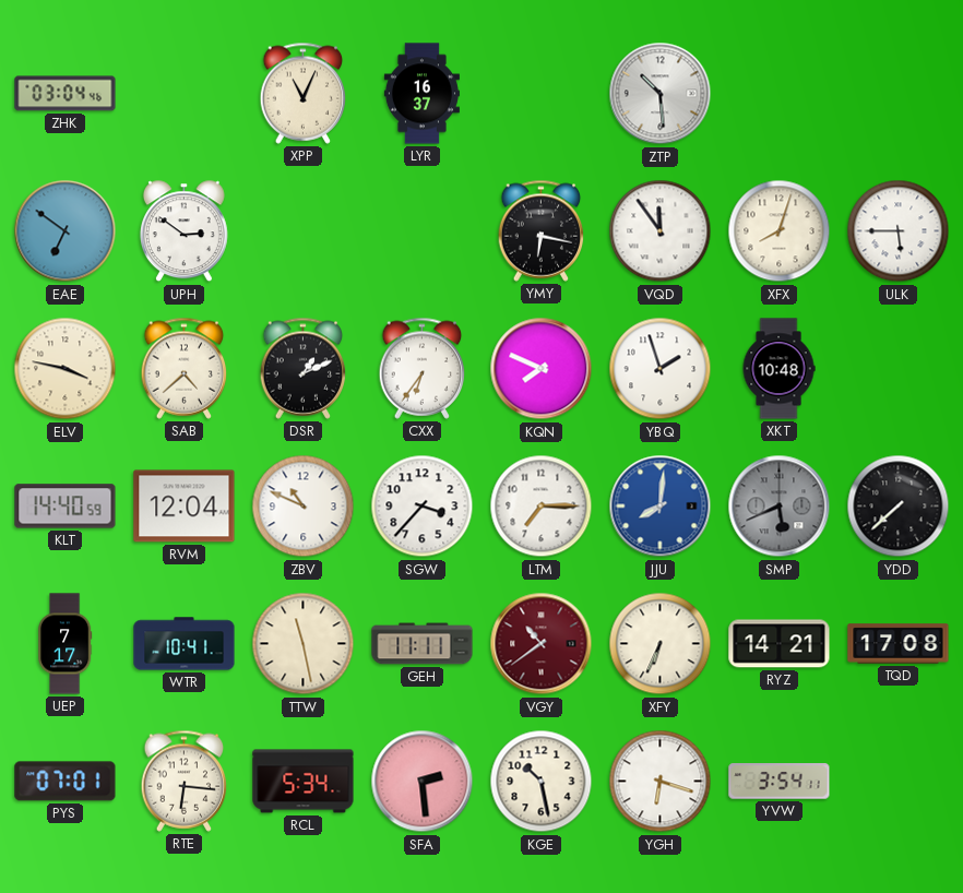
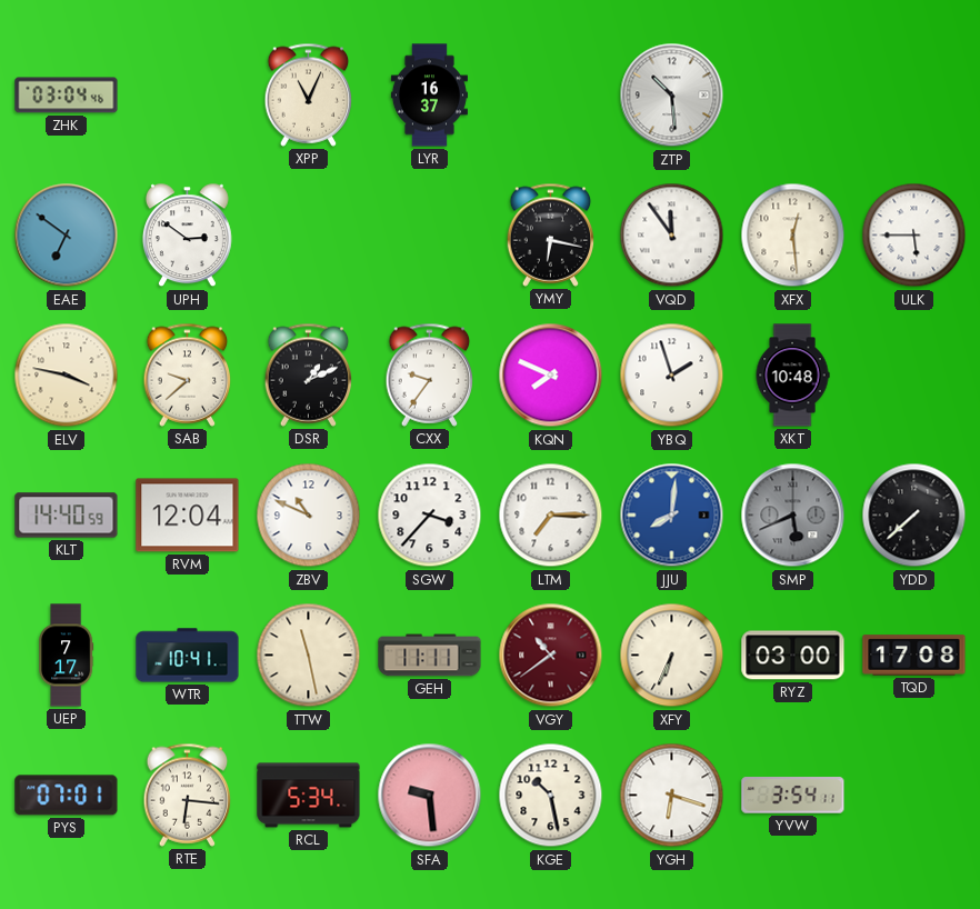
XFX: 8:03 -> 12:29
SAB: 4:38 -> 9:38
CXX: 6:36 -> 9:36
RYZ: 14:21 -> 03:00
SFA: 2:29 -> 9:29
